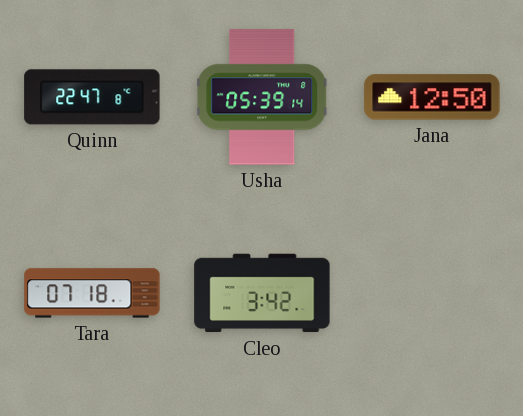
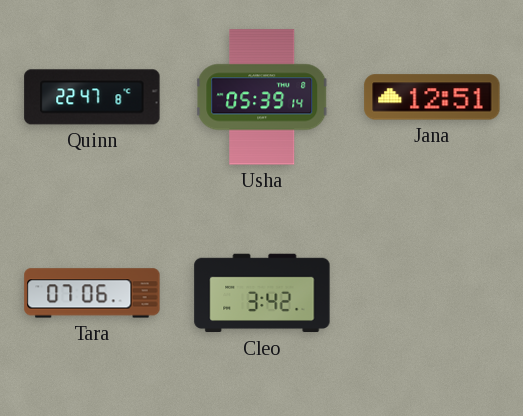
Jana: 12:50 -> 12:51
Tara: 07:18 -> 07:06
